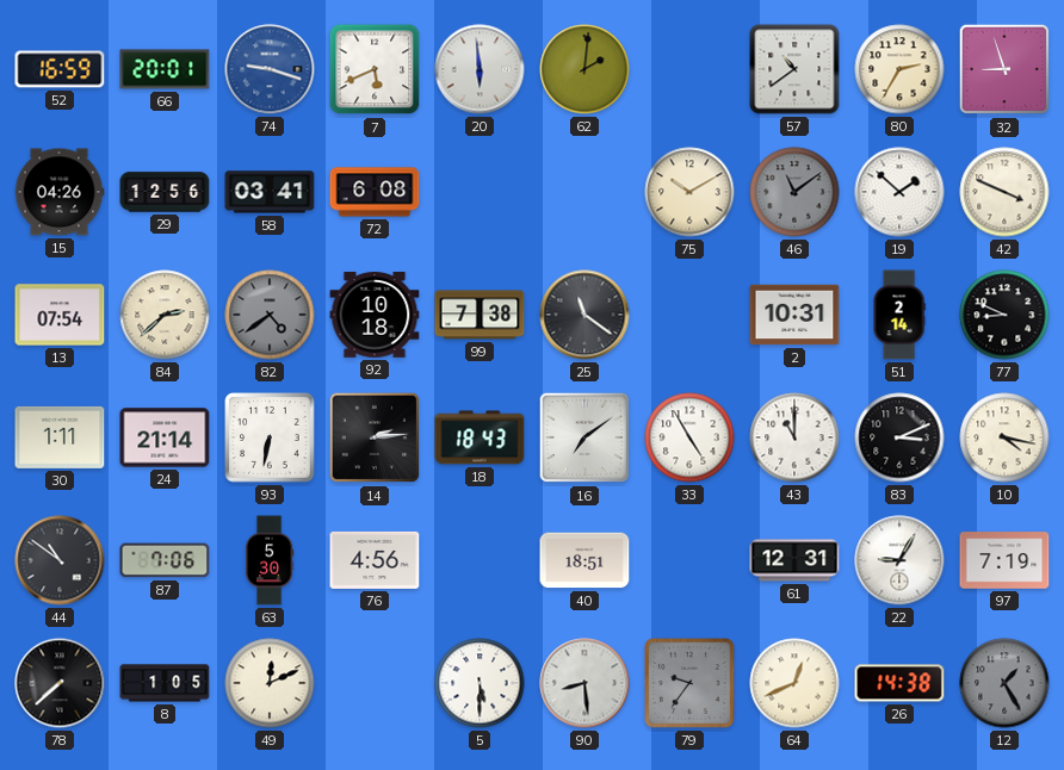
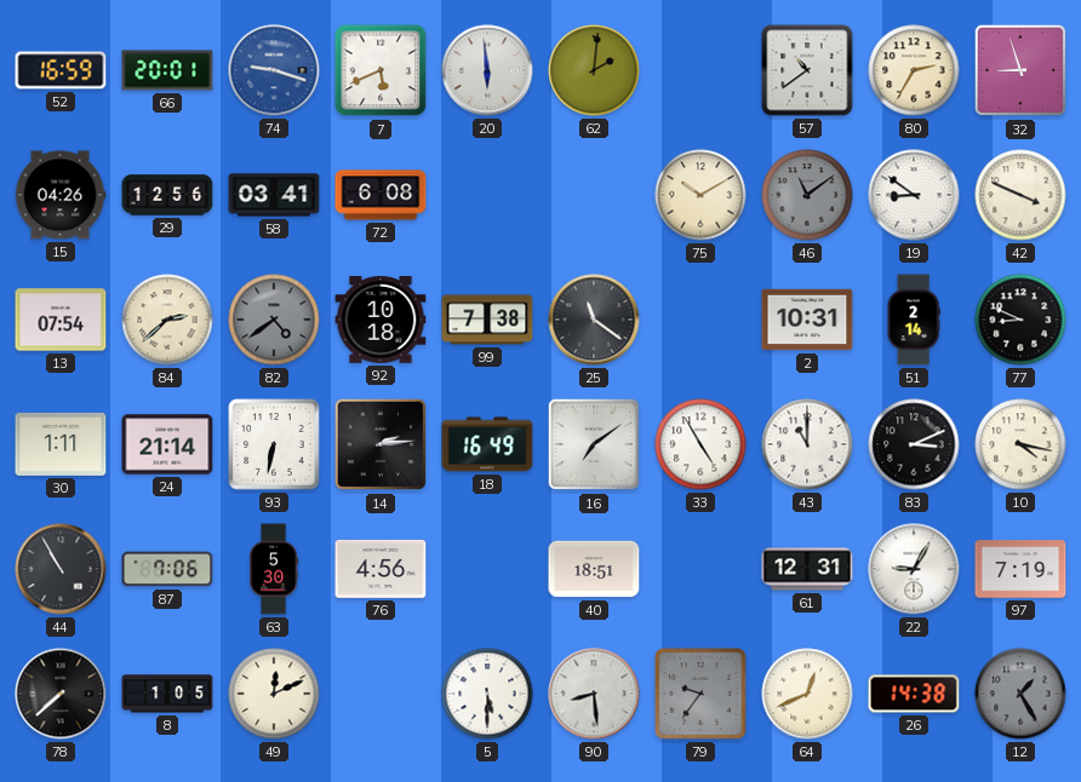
19: 1:52 -> 8:51
18: 18:43 -> 16:49
44: 10:51 -> 10:55
